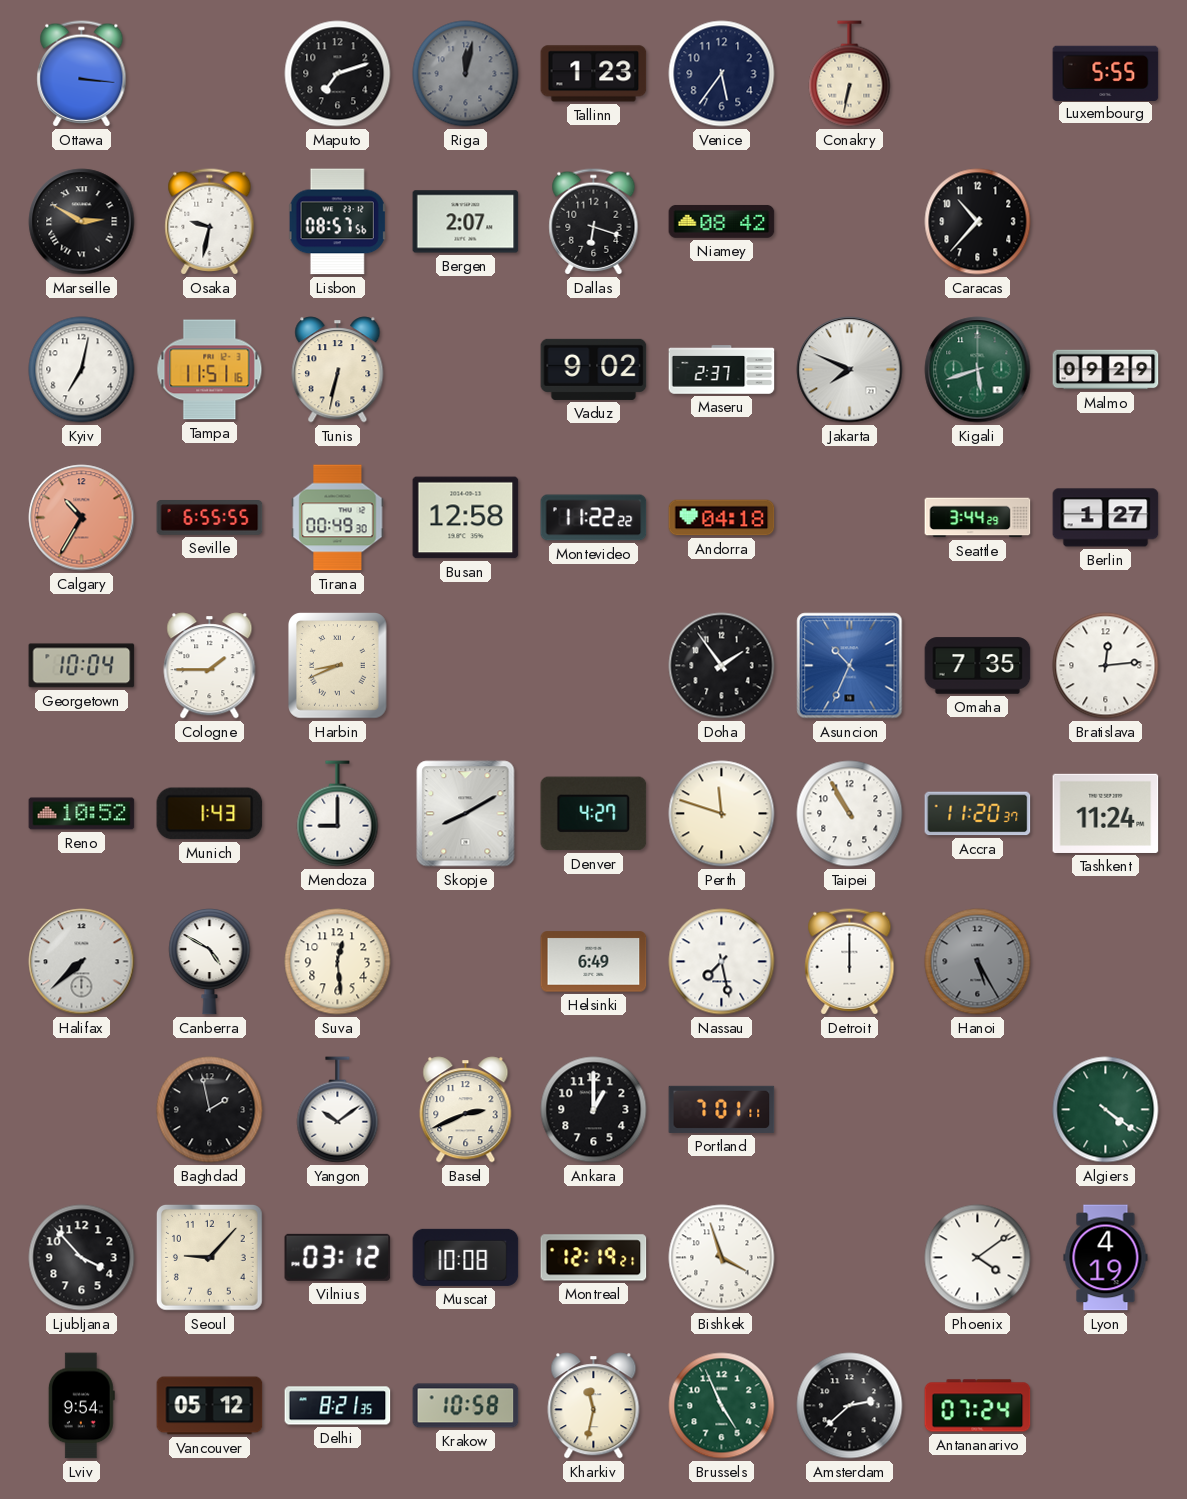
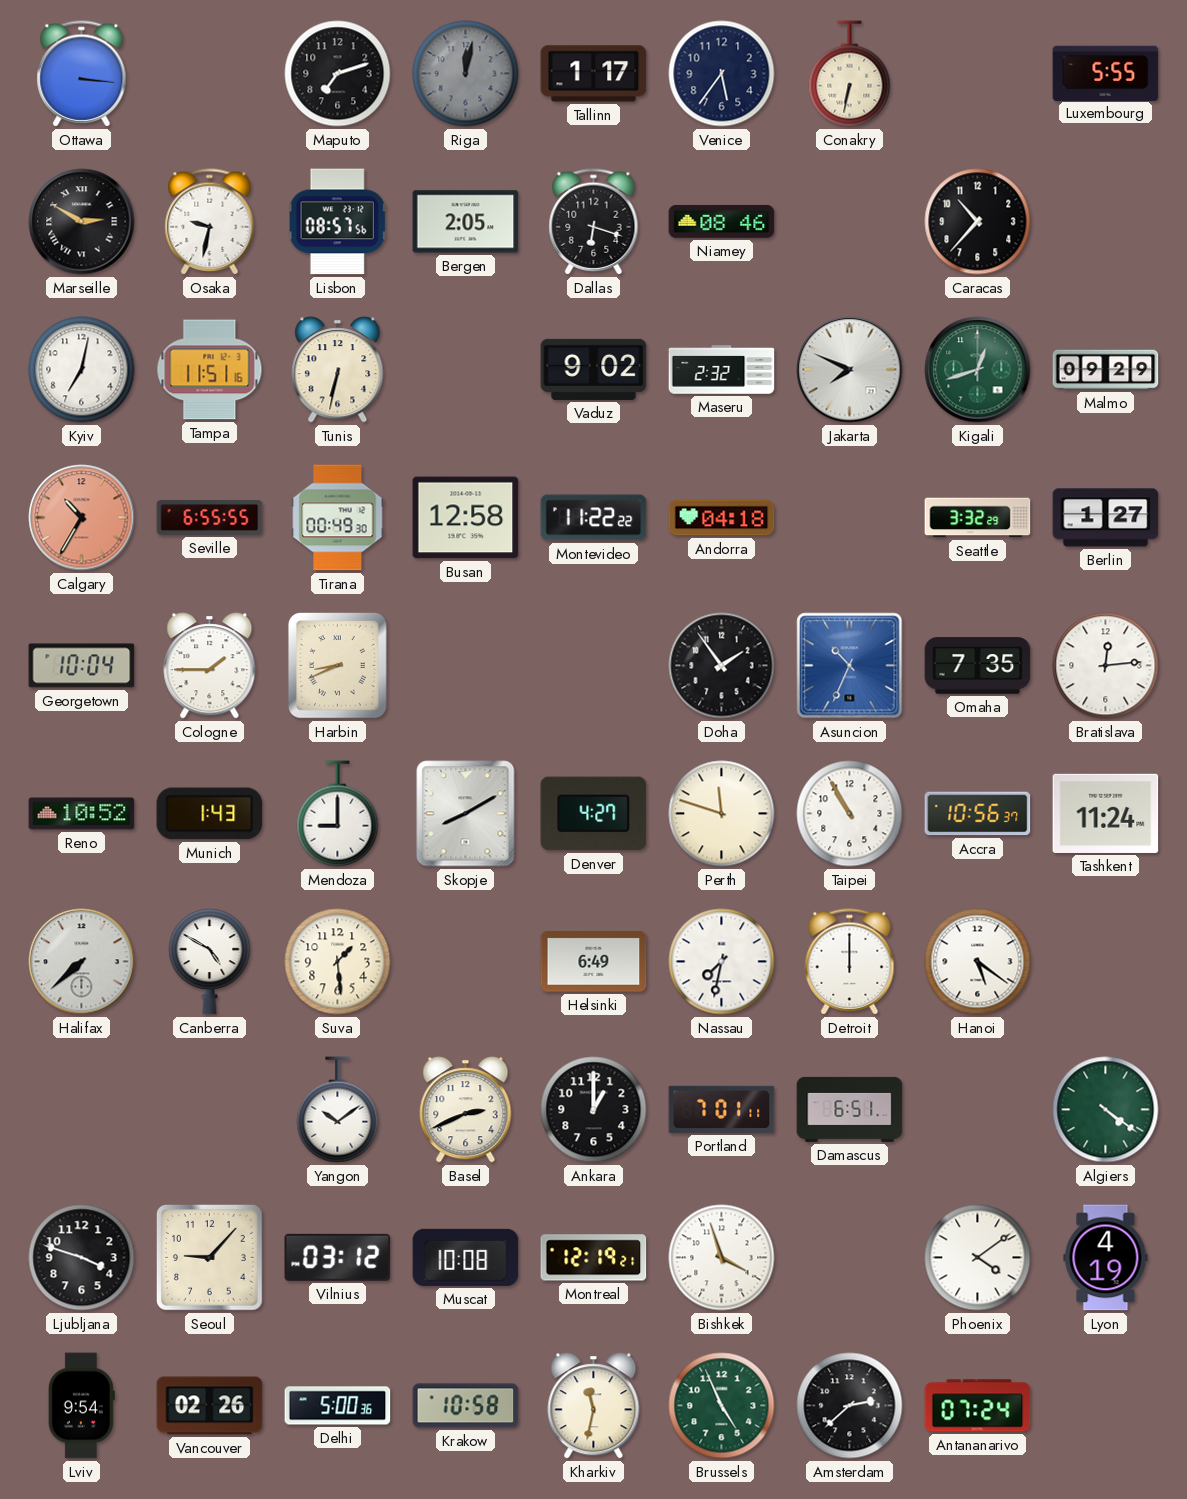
Tallinn: 1:23 -> 1:17
Bergen: 2:07 -> 2:05
Niamey: 08:42 -> 08:46
Maseru: 2:37 -> 2:32
Kigali: 5:42 -> 12:42
Seattle: 3:44 -> 3:32
Accra: 11:20 -> 10:56
Suva: 12:29 -> 1:29
Nassau: 7:28 -> 7:32
Hanoi: 5:25 -> 5:21
Hanoi dial: grey -> white
Baghdad: 1:58 -> none
Damascus: none -> 6:51
Ljubljana: 3:53 -> 3:48
Vancouver: 05:12 -> 02:26
Delhi: 8:21 -> 5:00
